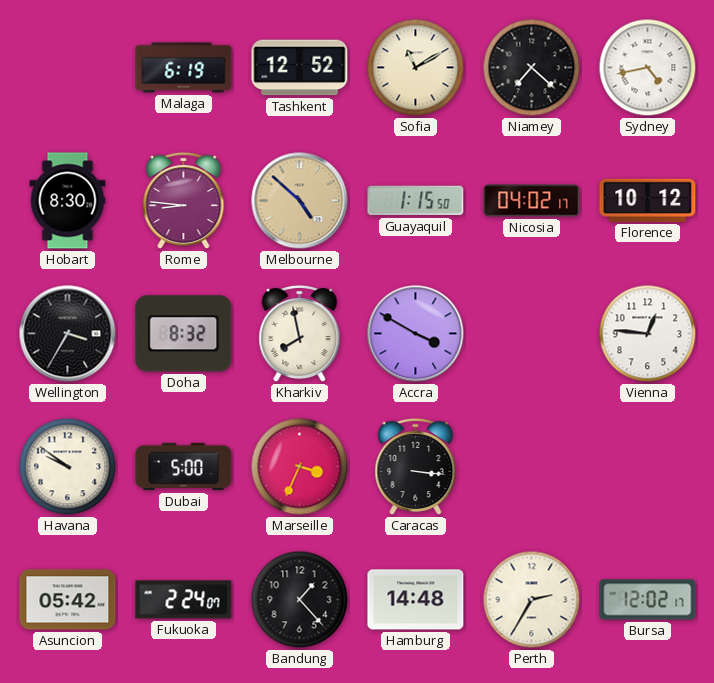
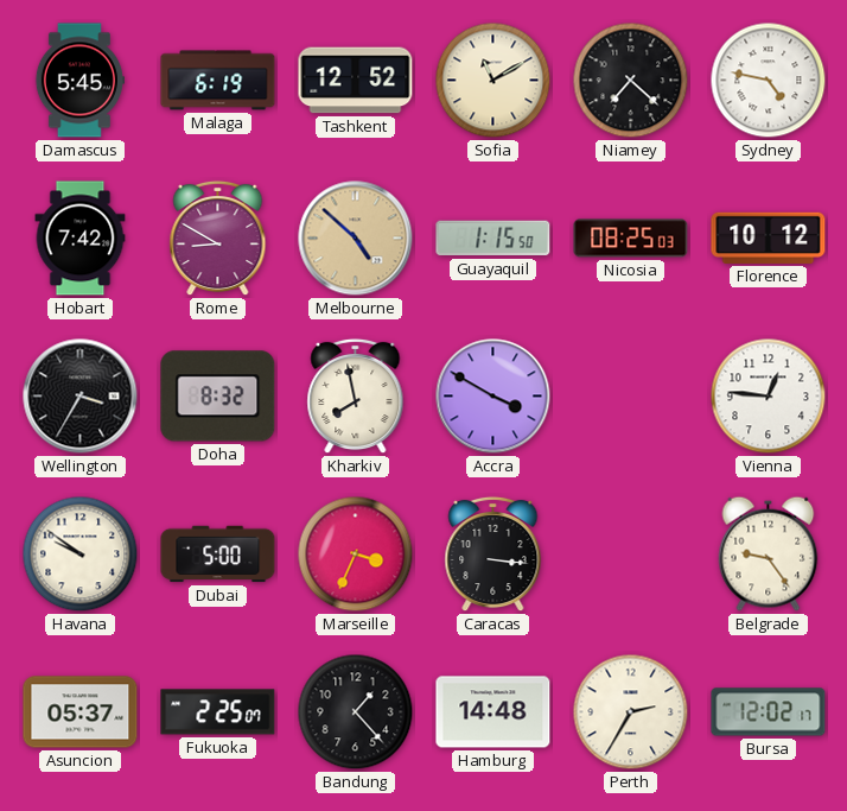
Damascus: none -> 5:45
Sydney: 4:43 -> 4:47
Hobart: 8:30 -> 7:42
Rome: 8:46 -> 8:50
Nicosia: 04:02 -> 08:25
Belgrade: none -> 9:24
Asuncion: 05:42 -> 05:37
Fukuoka: 2:24 -> 2:25
